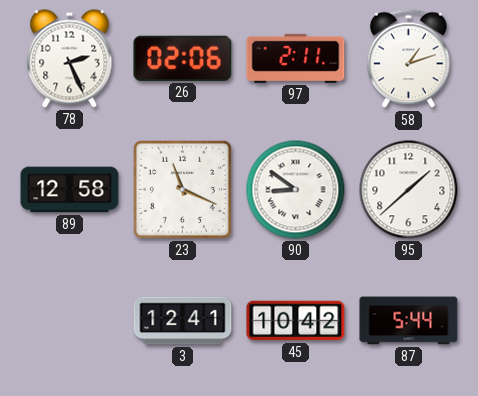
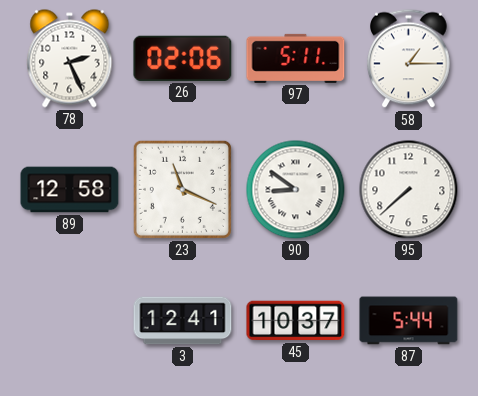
97: 2:11 -> 5:11
58: 1:12 -> 1:15
95: 1:38 -> 7:38
45: 10:42 -> 10:37
